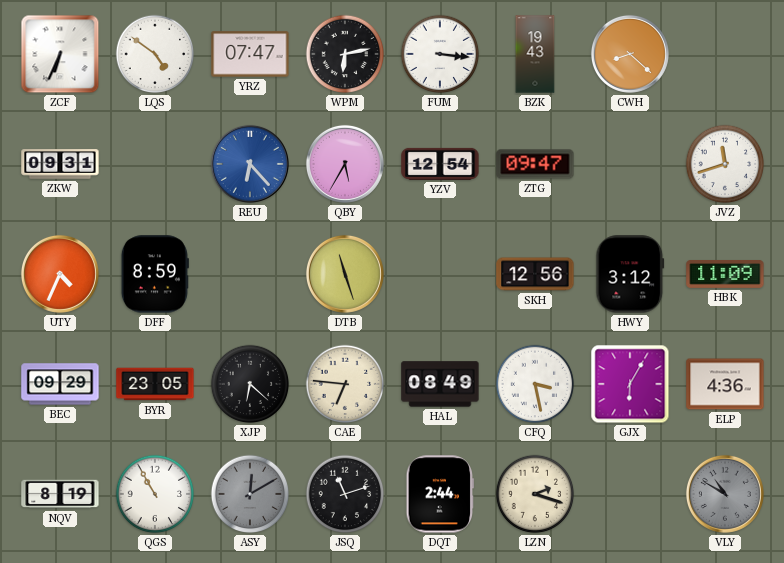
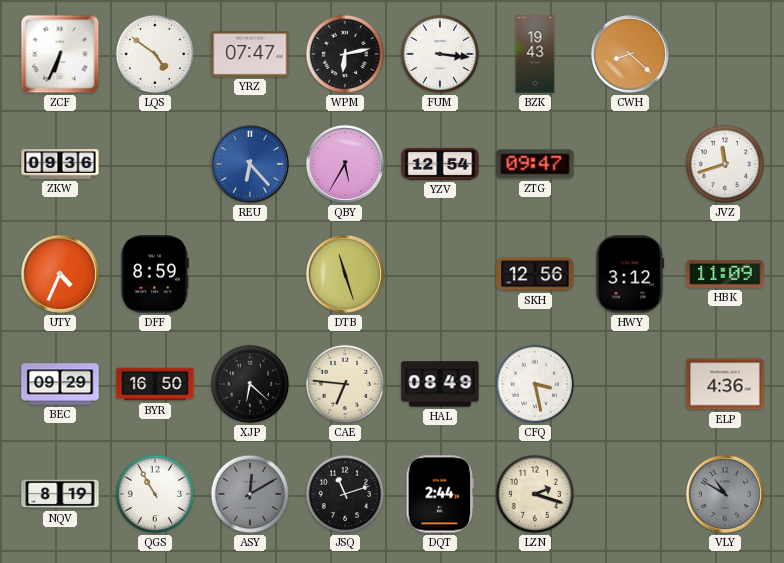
ZKW: 09:31 -> 09:36
BYR: 23:05 -> 16:50
GJX: 6:05 -> none
